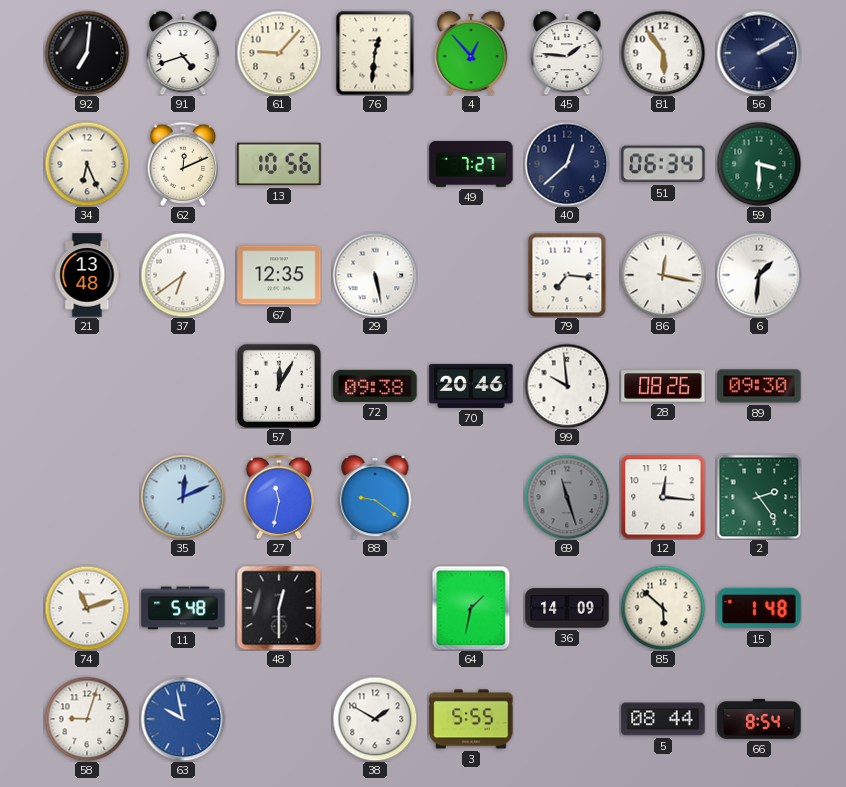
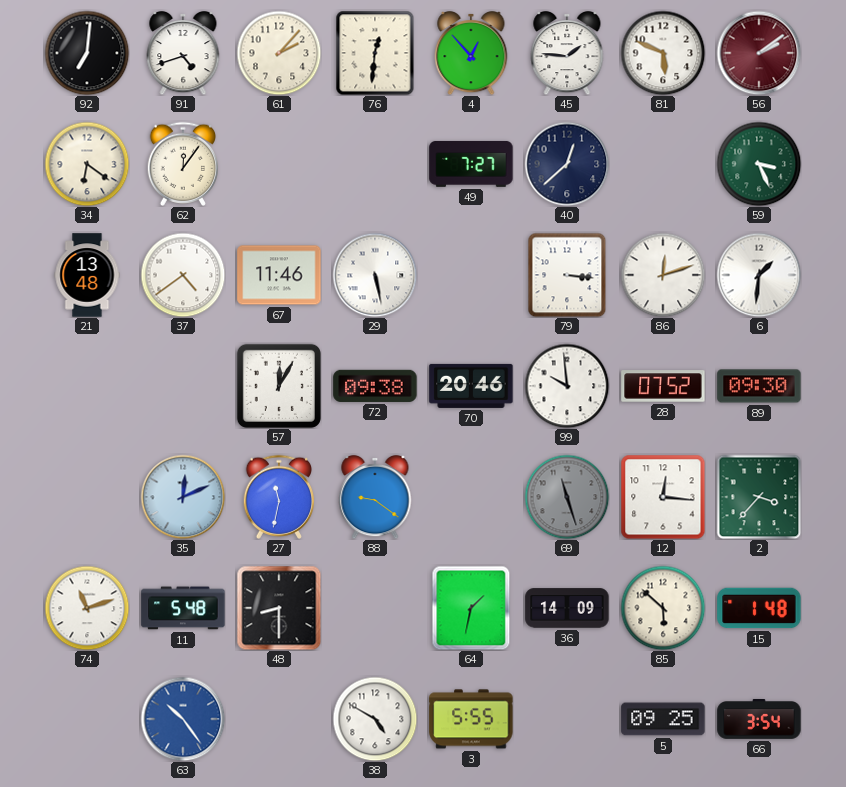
61: 9:07 -> 2:07
81: 5:54 -> 5:49
56: 2:10 -> 2:09
56 dial: navy -> burgundy
34: 6:26 -> 6:21
62: 12:11 -> 12:06
13: 10:56 -> none
51: 06:34 -> none
59: 3:30 -> 3:26
37: 6:39 -> 4:39
67: 12:35 -> 11:46
79: 7:16 -> 3:16
86: 12:17 -> 12:12
28: 08:26 -> 07:52
2: 2:24 -> 3:37
48: 12:30 -> 8:30
58: 9:03 -> none
63: 9:58 -> 10:24
38: 1:50 -> 4:50
5: 08:44 -> 09:25
66: 8:54 -> 3:54
